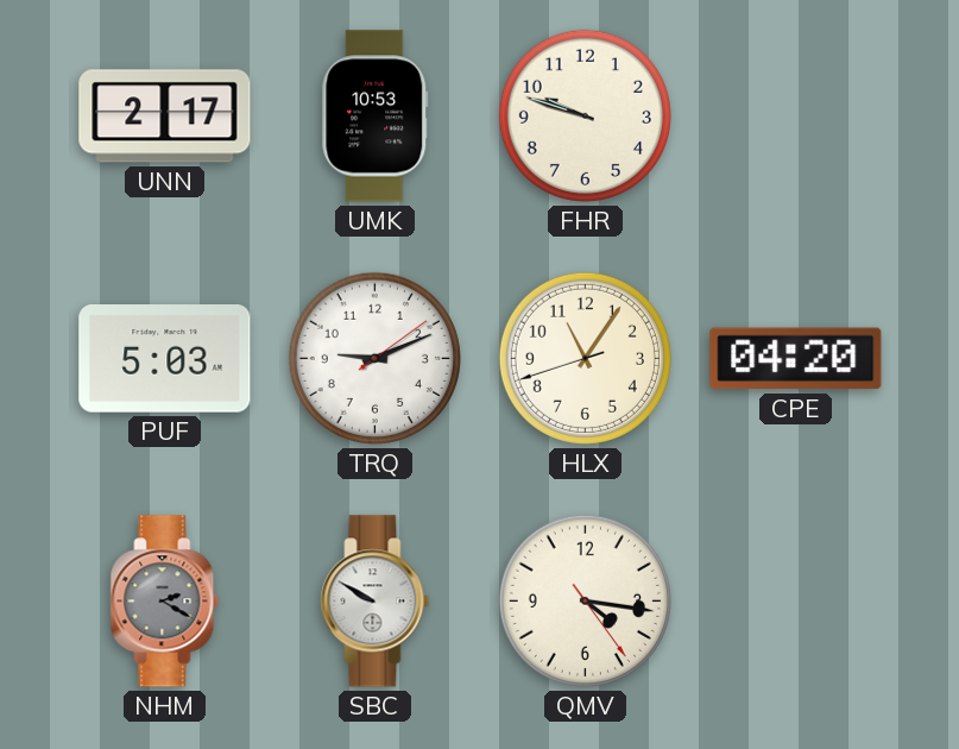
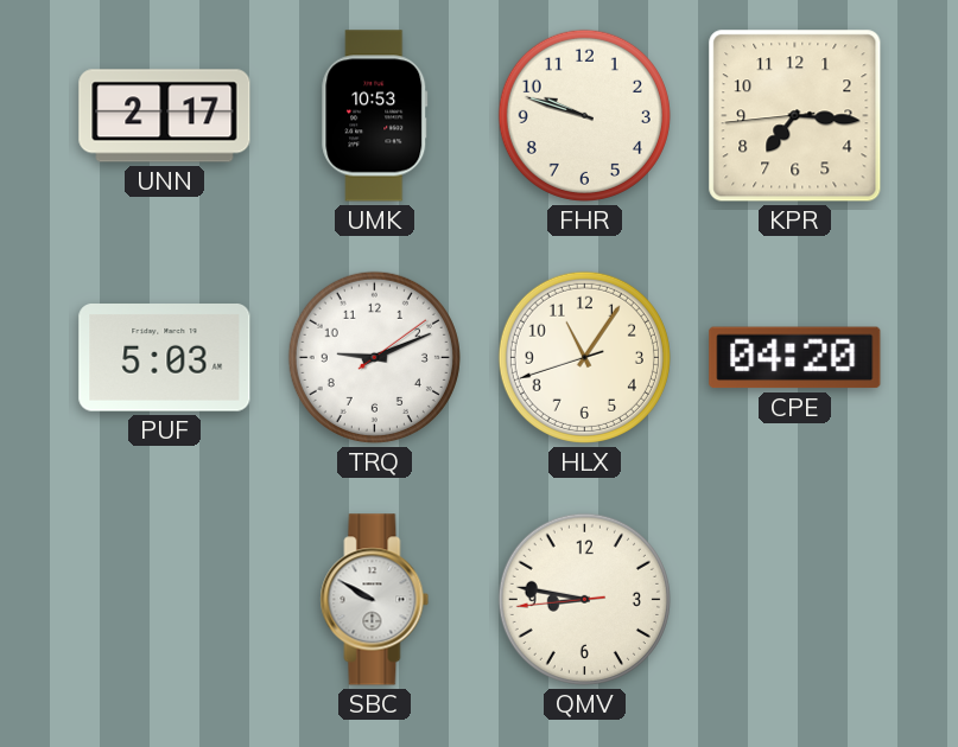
KPR: none -> 7:15
NHM: 2:20 -> none
QMV: 4:16 -> 8:46
